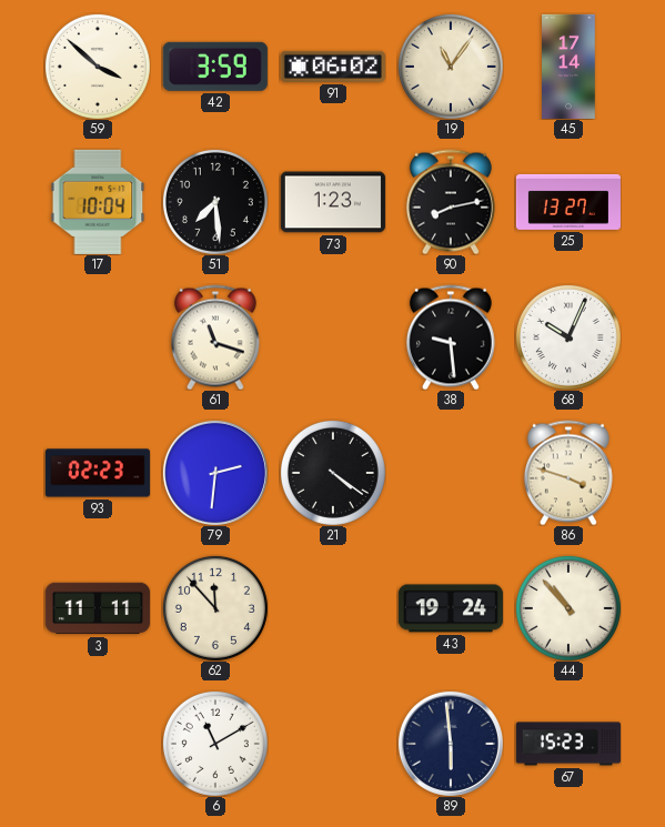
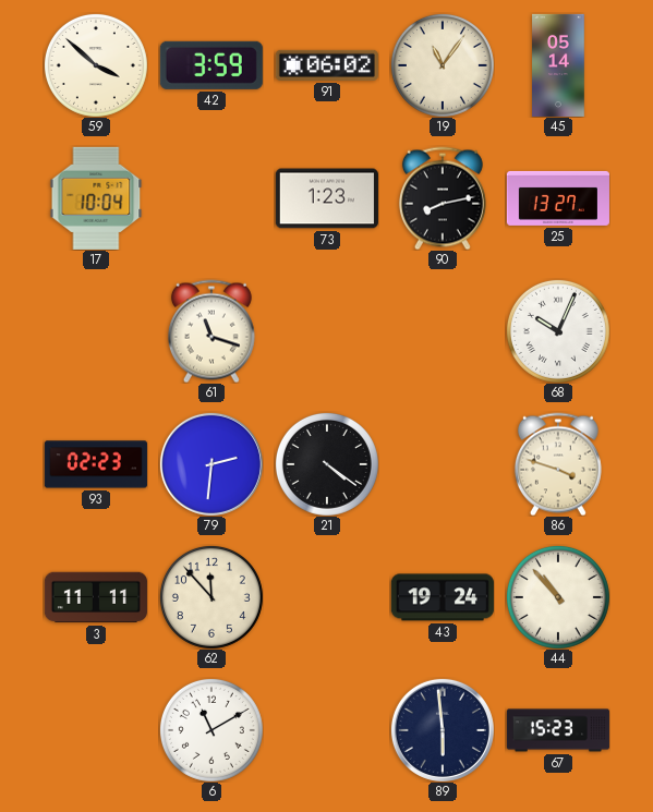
45: 17:14 -> 05:14
51: 7:29 -> none
38: 9:29 -> none
